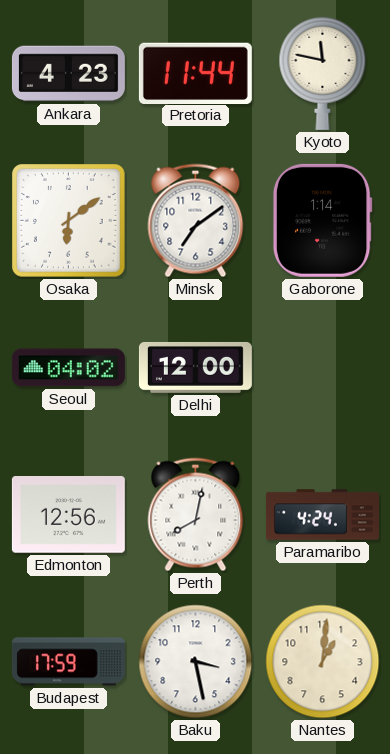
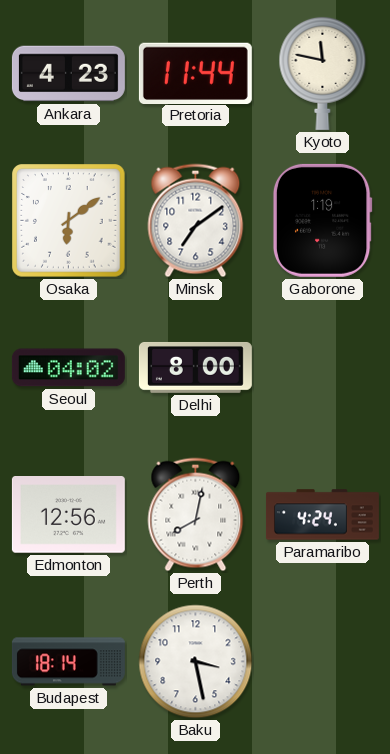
Gaborone: 1:14 -> 1:19
Delhi: 12:00 -> 8:00
Budapest: 17:59 -> 18:14
Nantes: 1:01 -> none
